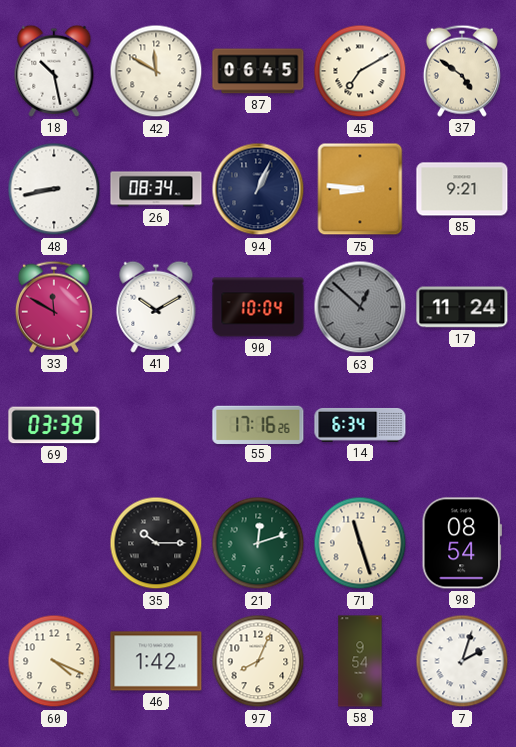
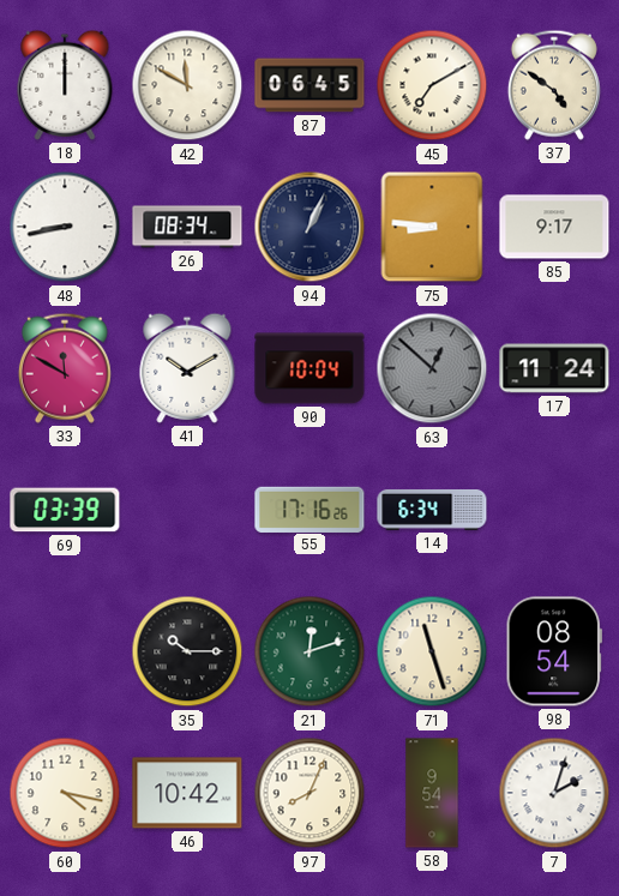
18: 10:28 -> 12:00
85: 9:21 -> 9:17
60: 4:19 -> 4:17
46: 1:42 -> 10:42
